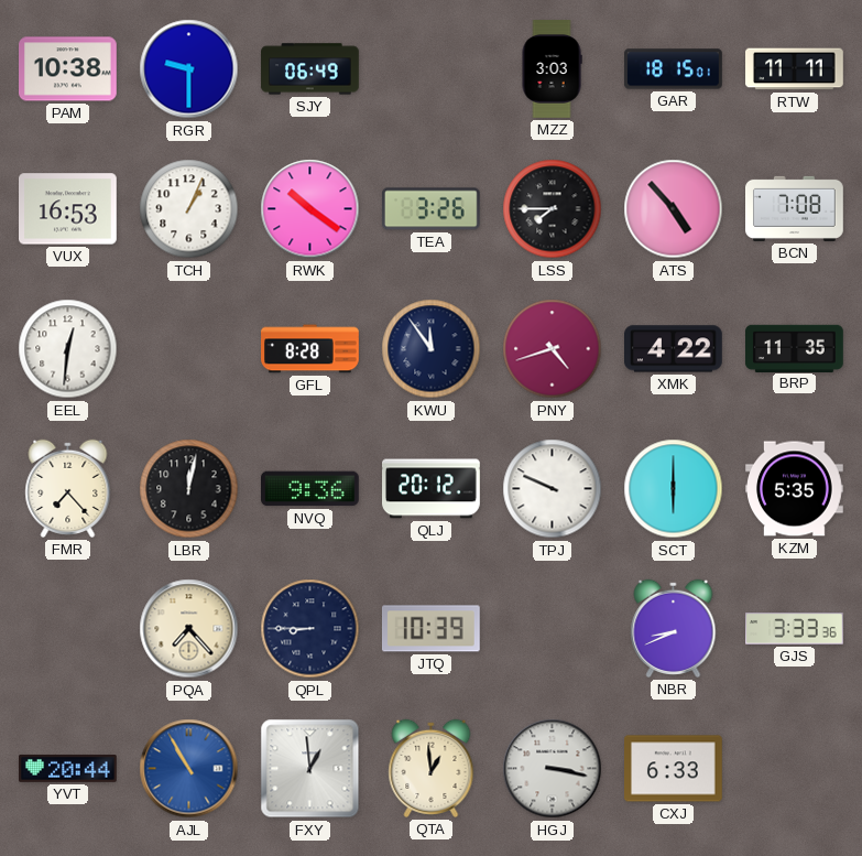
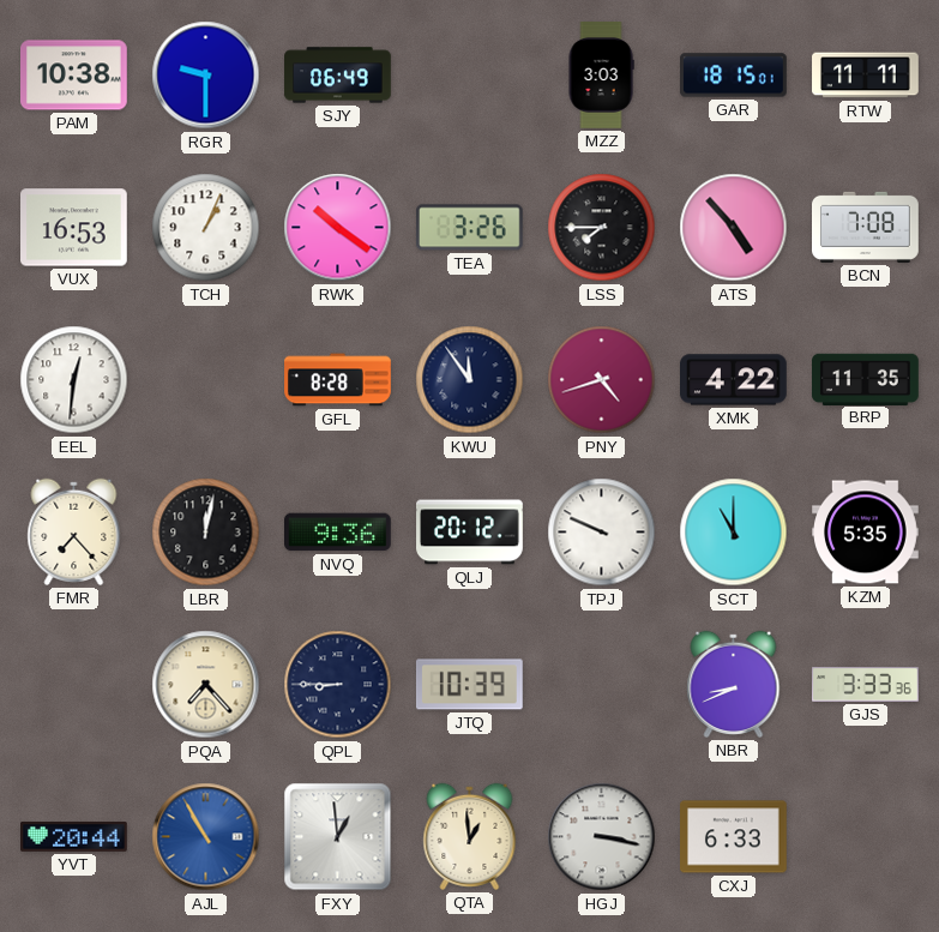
SCT: 6:00 -> 11:00
